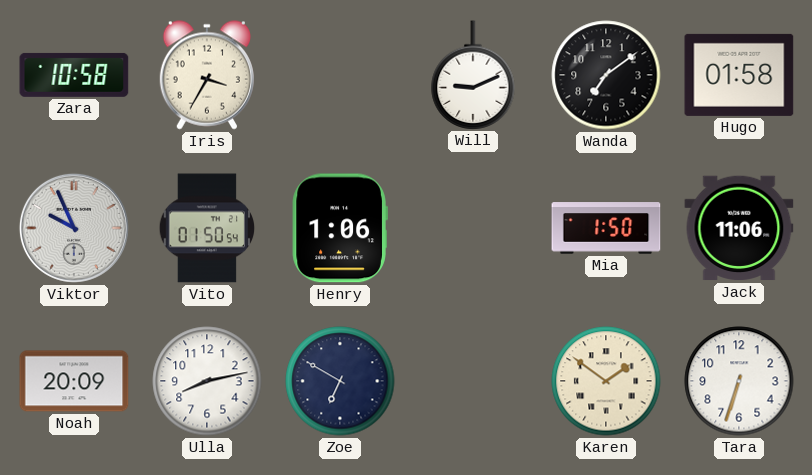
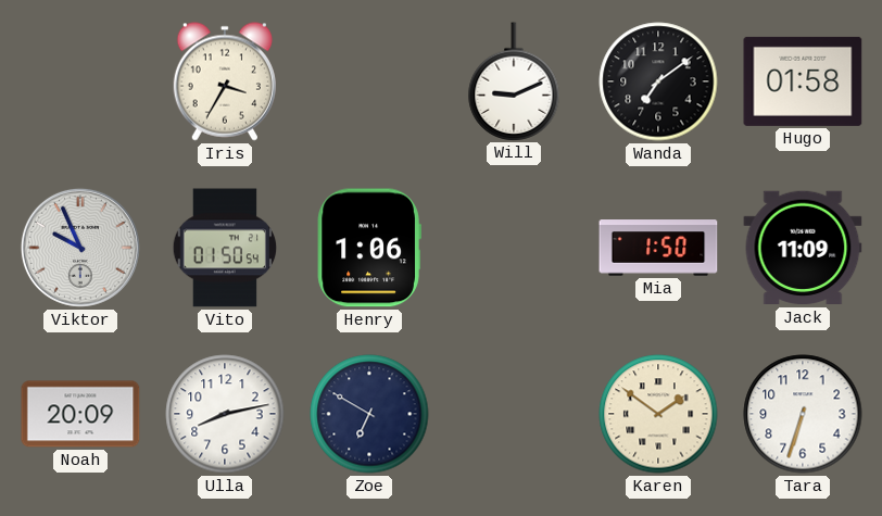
Zara: 10:58 -> none
Jack: 11:06 -> 11:09
